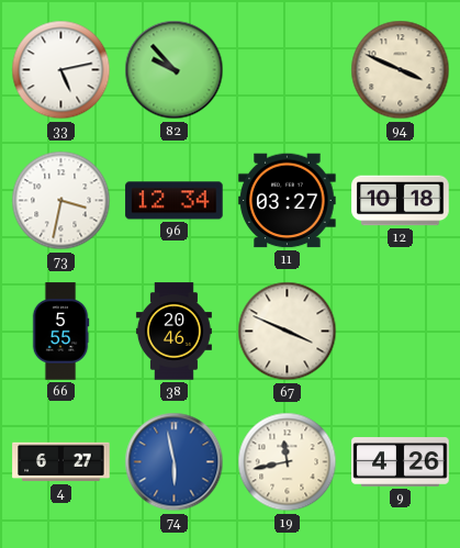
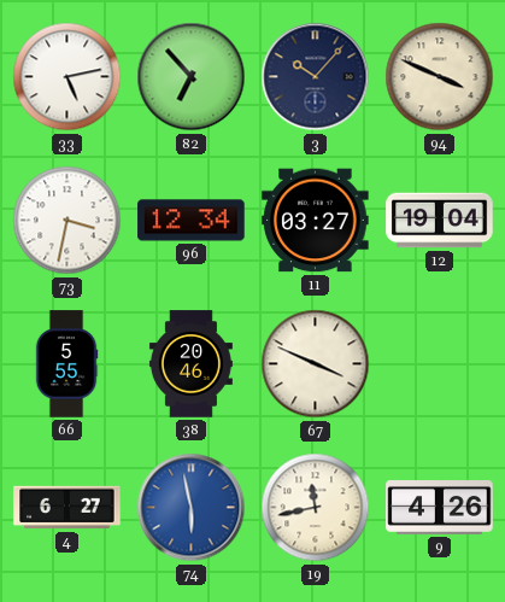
82: 9:53 -> 6:53
3: none -> 10:07
12: 10:18 -> 19:04
